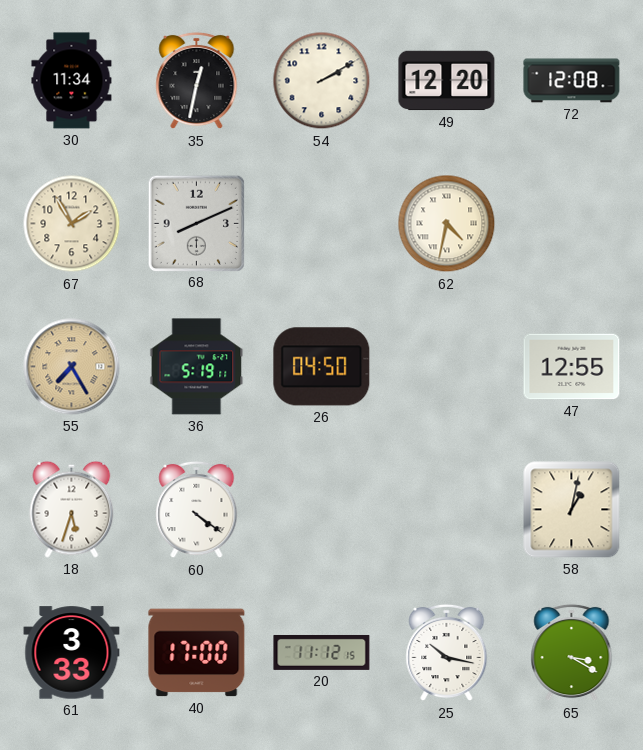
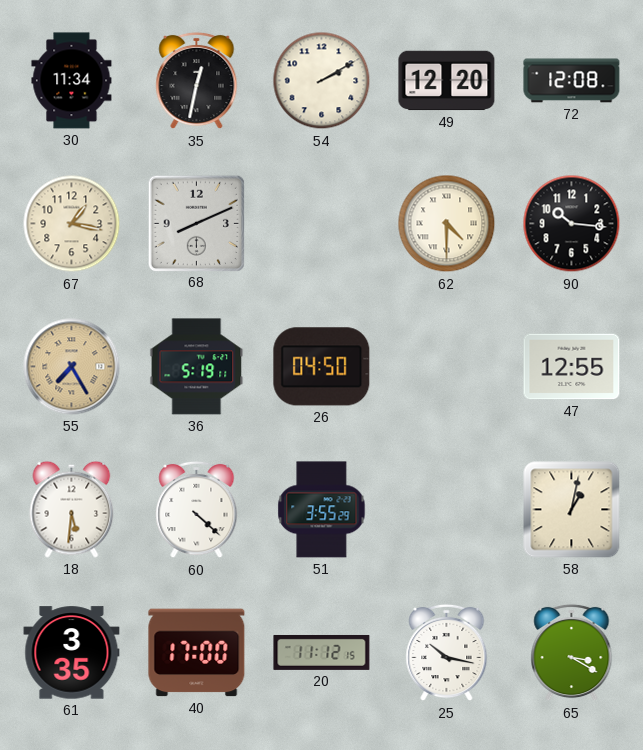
67: 1:55 -> 1:17
62: 4:32 -> 4:30
90: none -> 10:16
18: 5:33 -> 5:31
60: 4:21 -> 4:22
51: none -> 3:55
61: 3:33 -> 3:35
